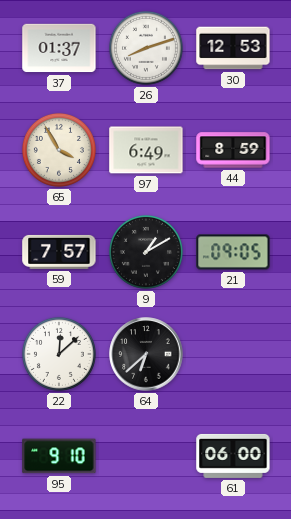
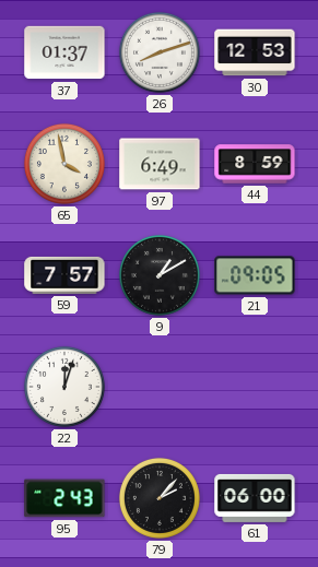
65: 3:55 -> 3:58
22: 12:08 -> 12:03
64: 6:38 -> none
95: 9:10 -> 2:43
79: none -> 2:07
